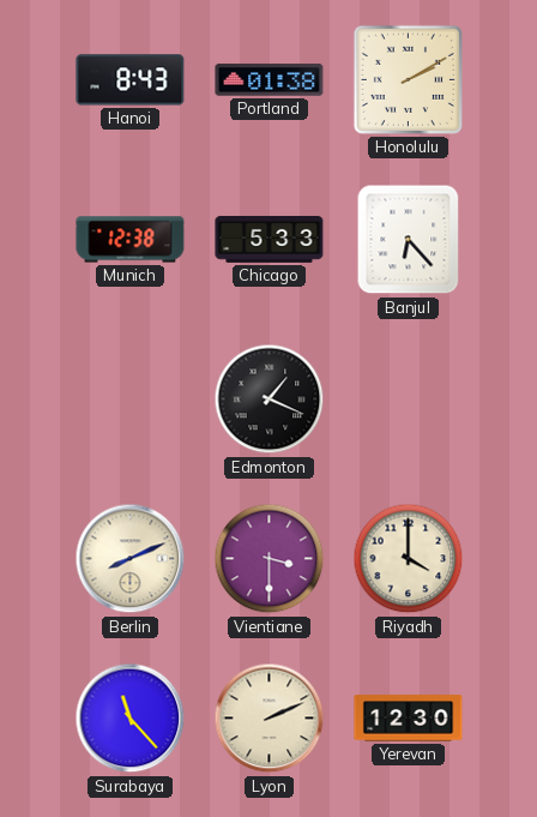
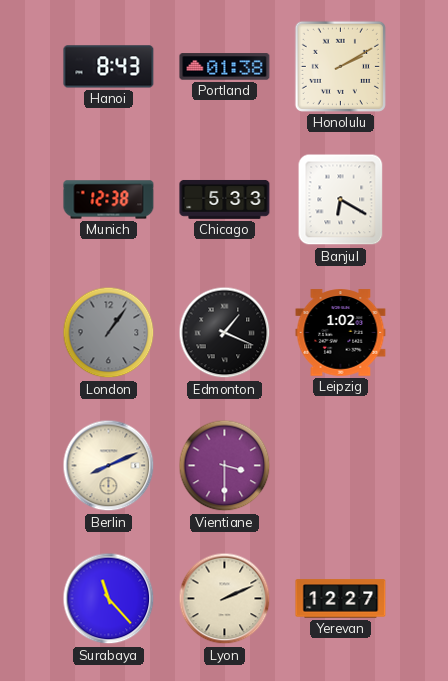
Banjul: 6:23 -> 6:20
London: none -> 1:06
Leipzig: none -> 1:02
Riyadh: 4:00 -> none
Yerevan: 12:30 -> 12:27
